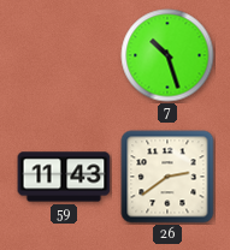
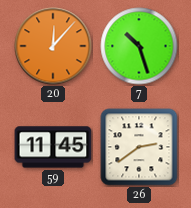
20: none -> 12:07
59: 11:43 -> 11:45
